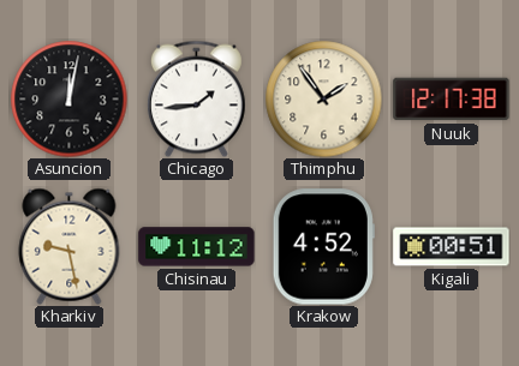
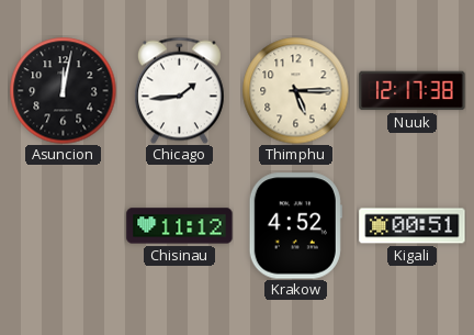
Thimphu: 1:54 -> 5:15
Kharkiv: 9:28 -> none
